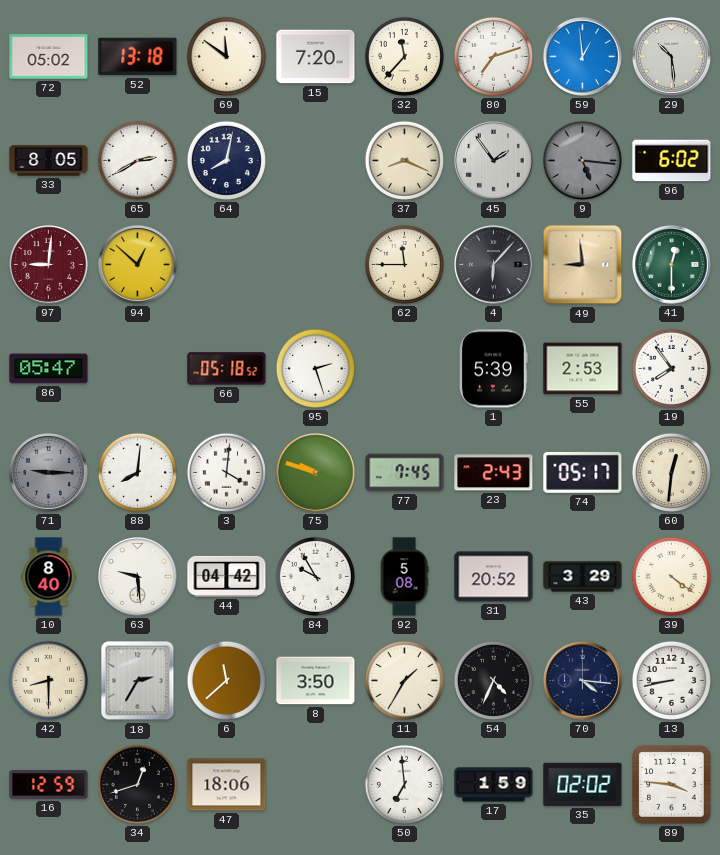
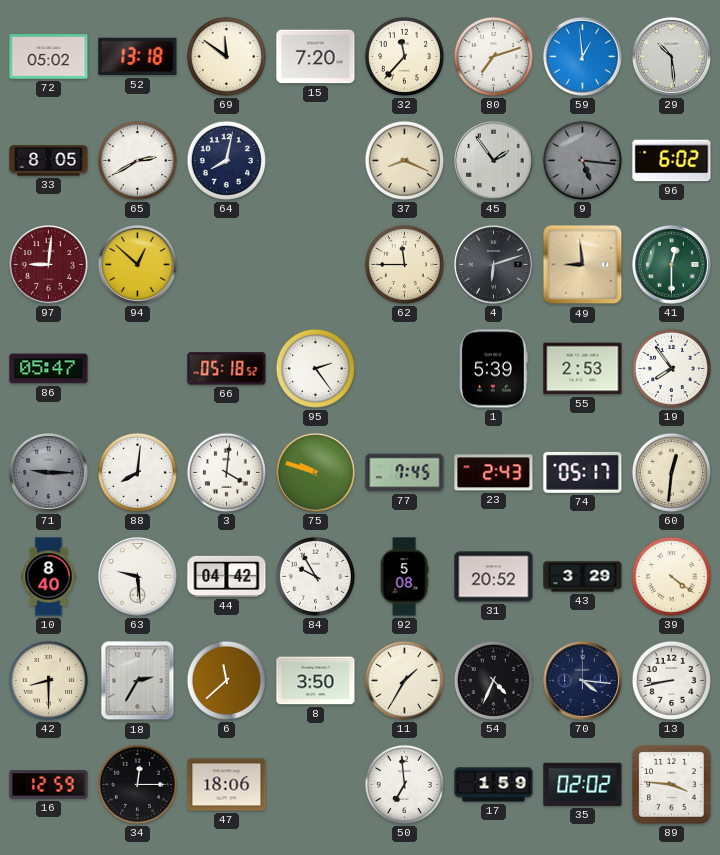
4: 6:07 -> 6:12
95: 2:27 -> 2:24
34: 12:42 -> 12:15
